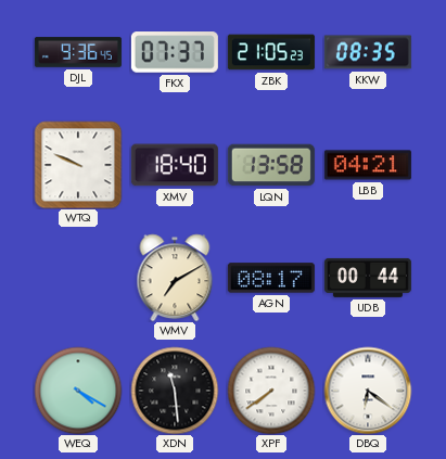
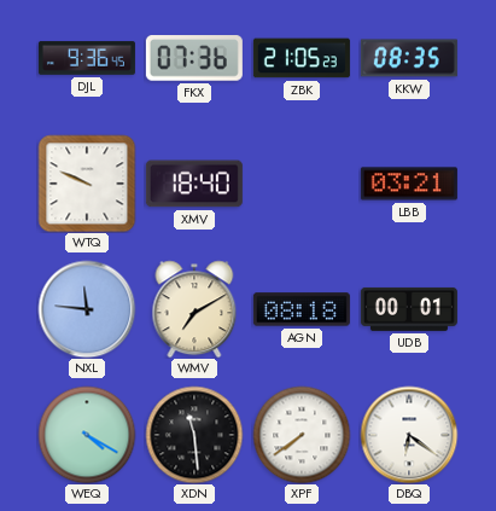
FKX: 07:37 -> 07:36
LQN: 13:58 -> none
LBB: 04:21 -> 03:21
NXL: none -> 11:46
AGN: 08:17 -> 08:18
UDB: 00:44 -> 00:01
